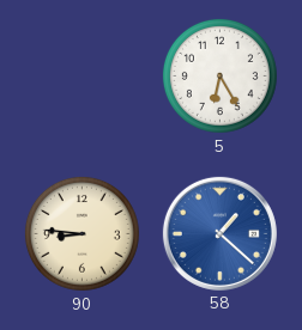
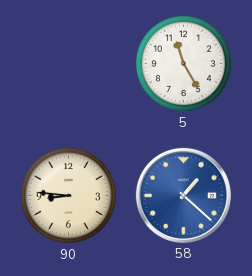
5: 6:25 -> 11:25
